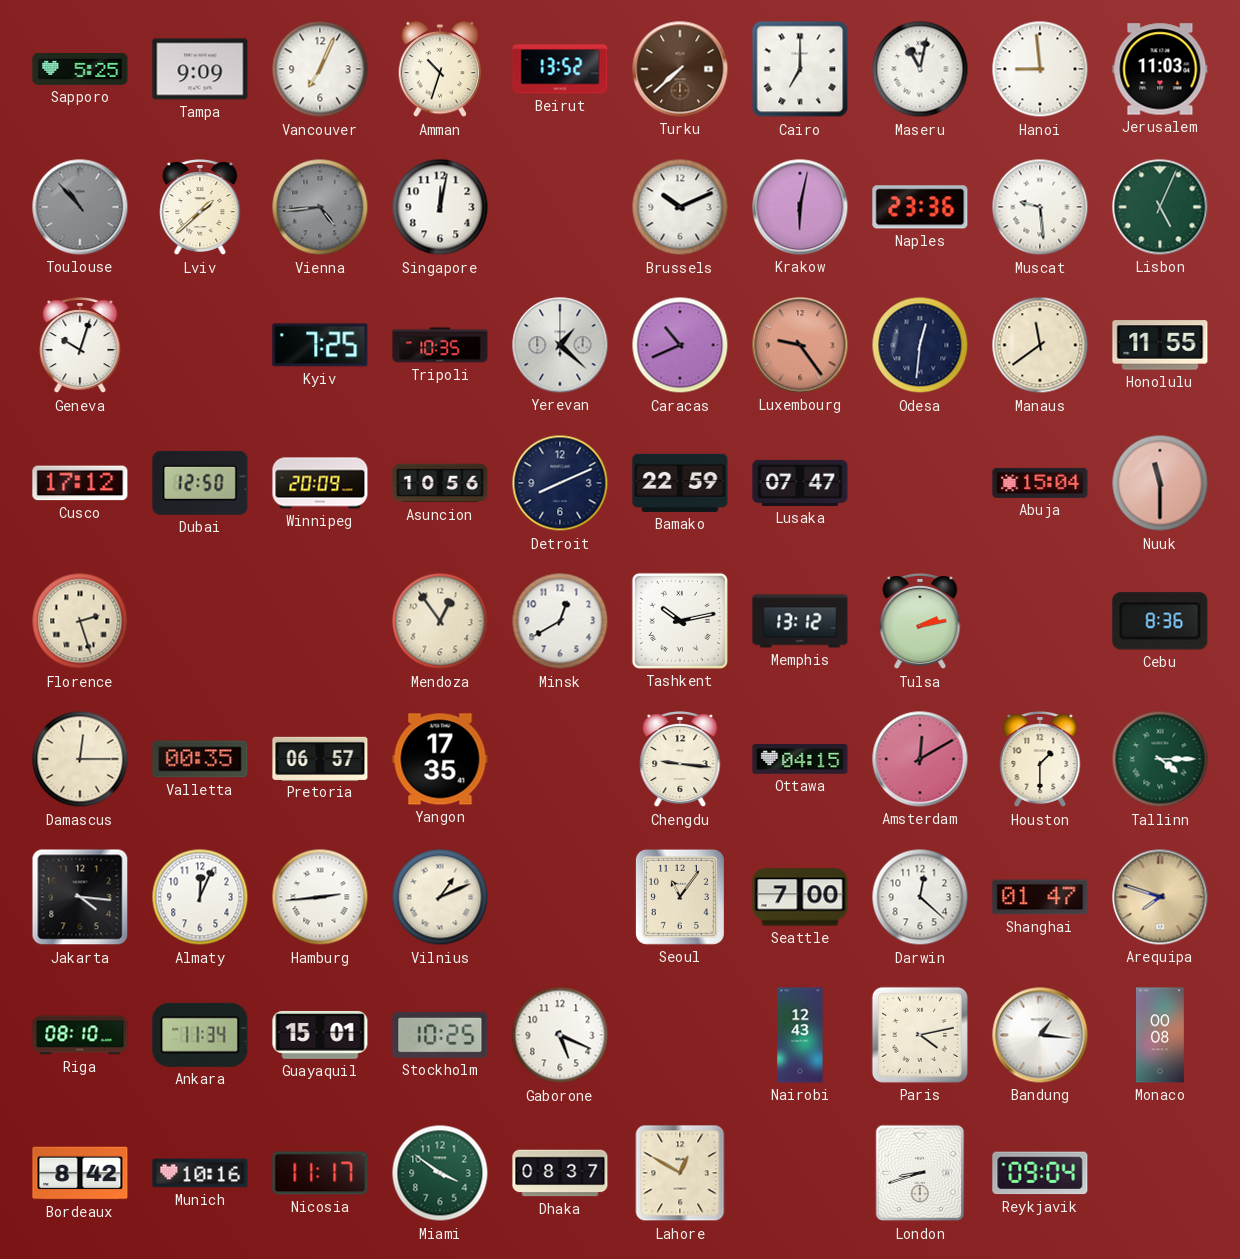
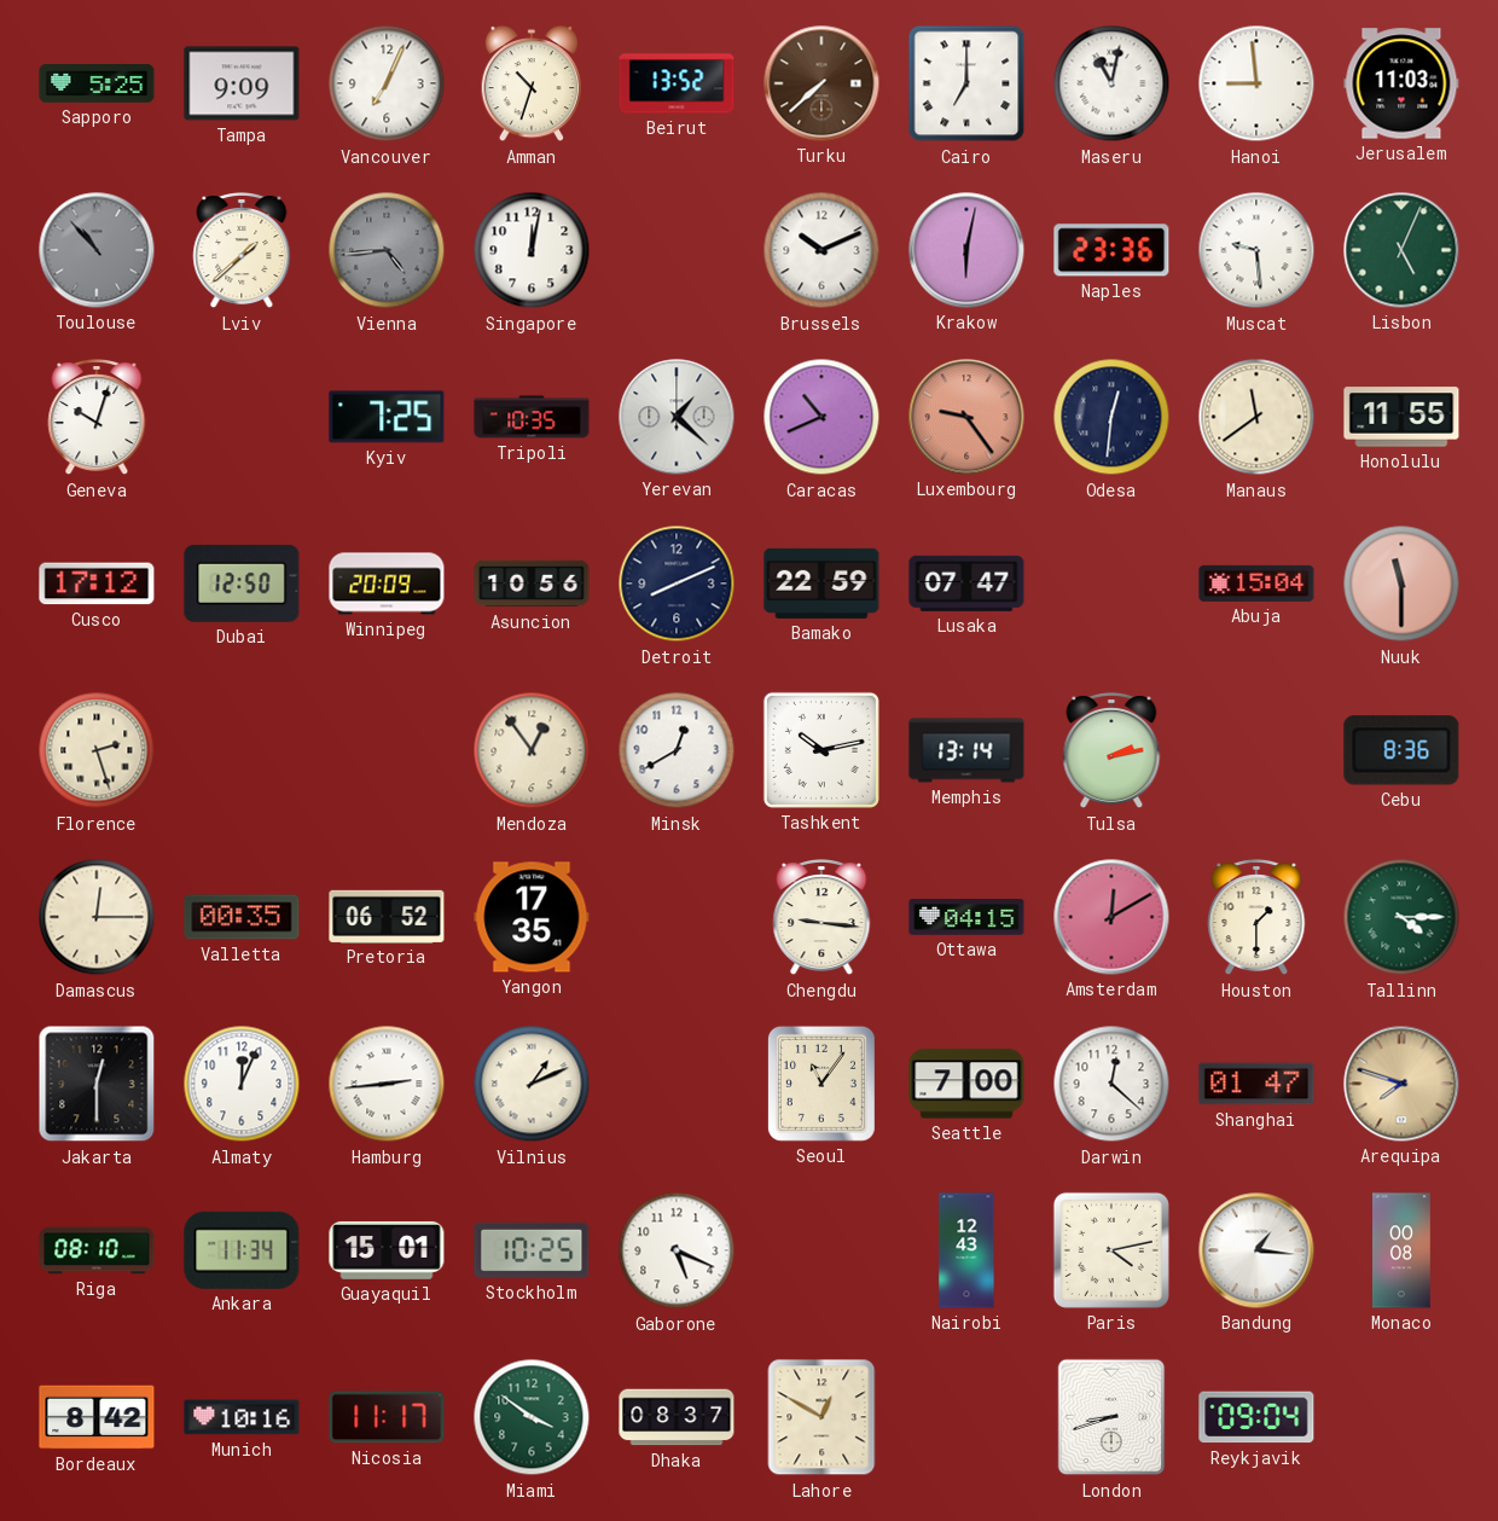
Memphis: 13:12 -> 13:14
Pretoria: 06:57 -> 06:52
Jakarta: 4:16 -> 12:30
